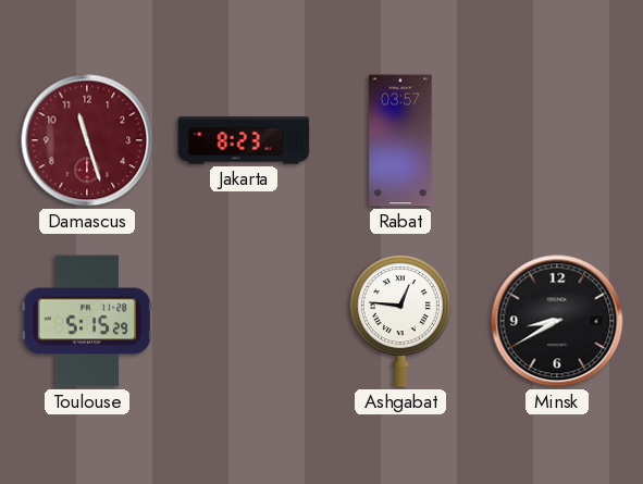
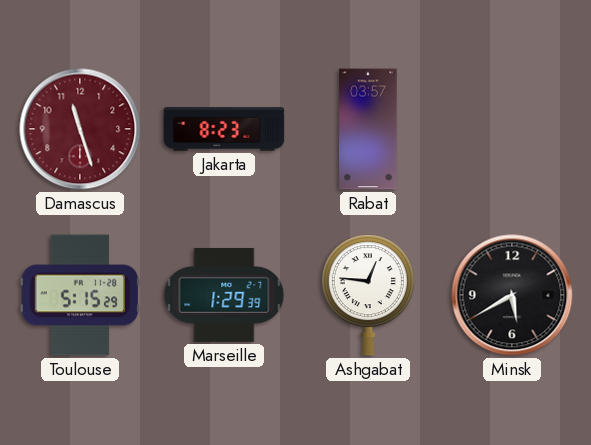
Marseille: none -> 1:29
Minsk: 8:40 -> 5:40
